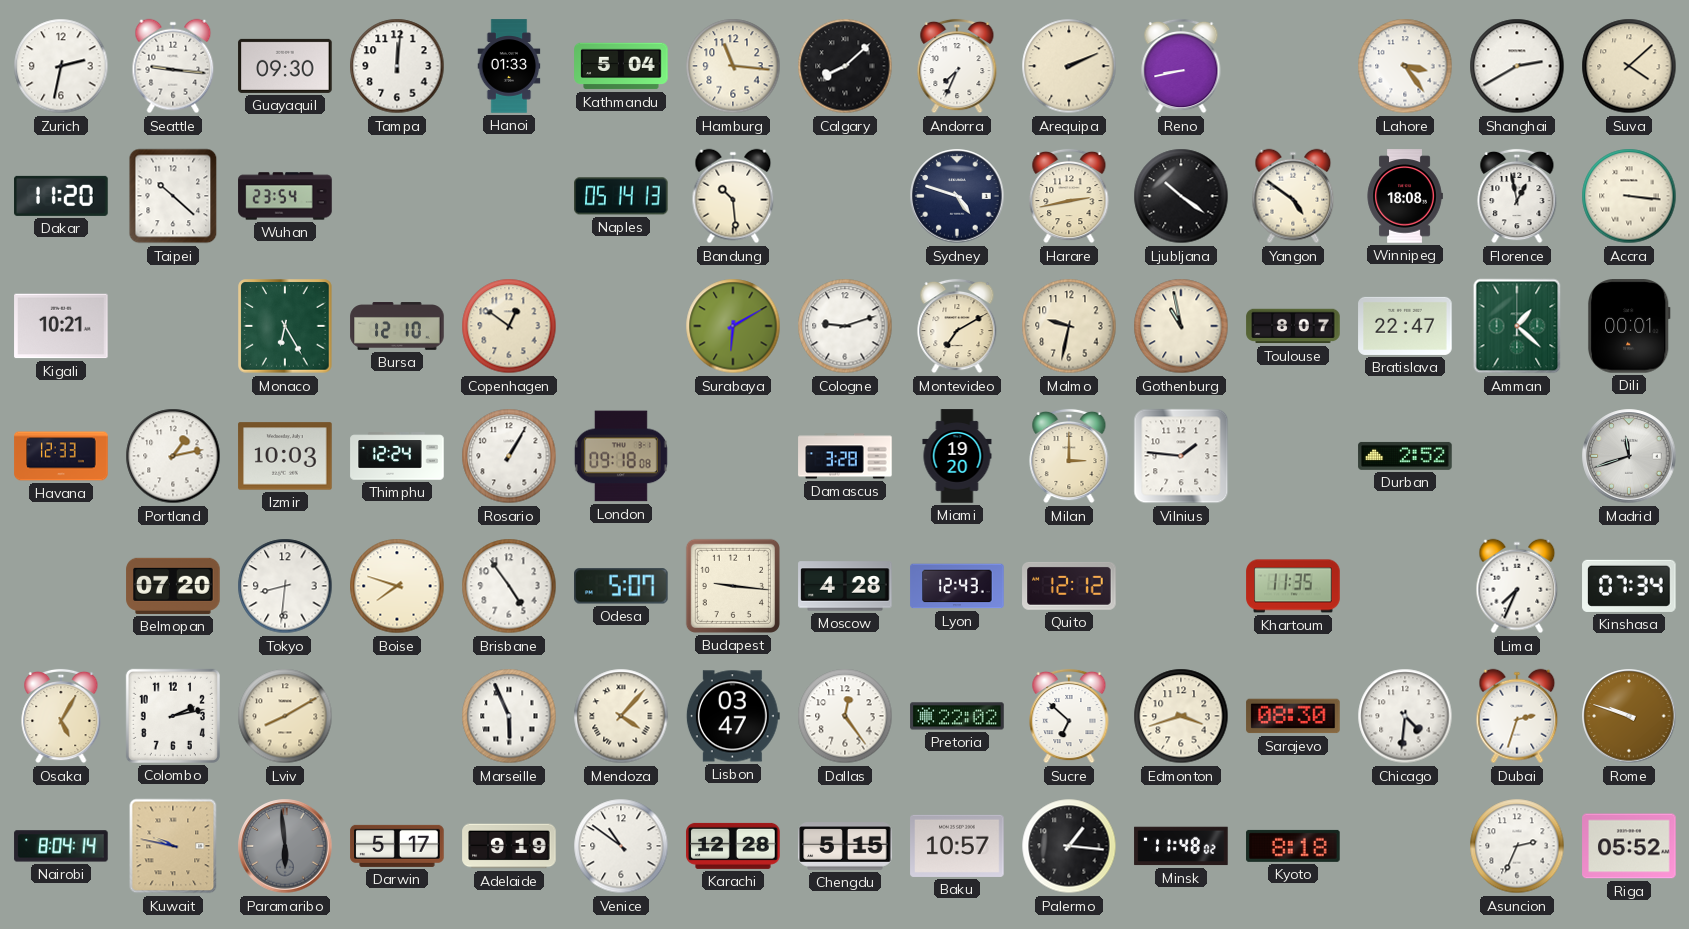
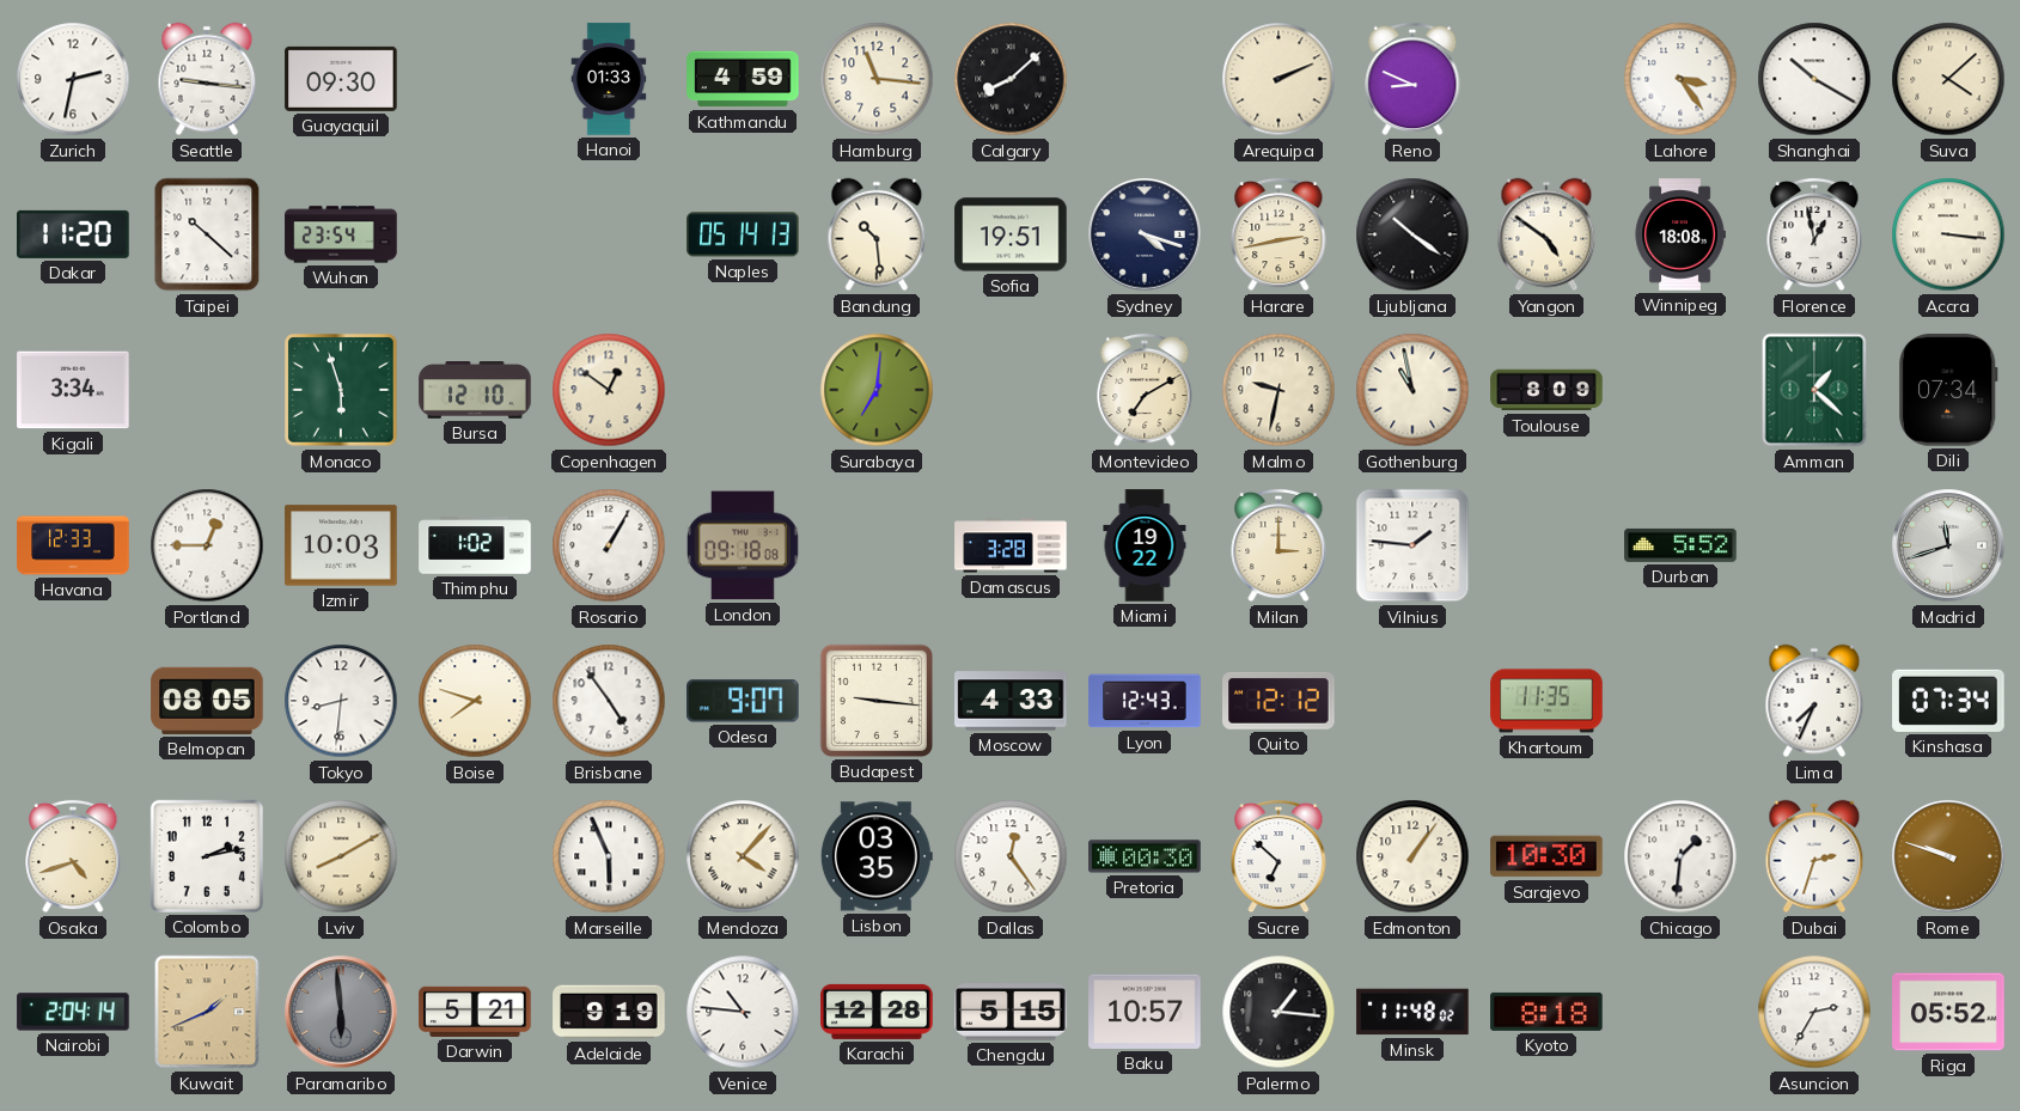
Tampa: 12:01 -> none
Kathmandu: 5:04 -> 4:59
Andorra: 7:34 -> none
Reno: 8:43 -> 8:49
Shanghai: 2:40 -> 10:20
Sofia: none -> 19:51
Sydney: 4:48 -> 4:18
Kigali: 10:21 -> 3:34
Monaco: 6:25 -> 5:57
Surabaya: 6:10 -> 7:01
Cologne: 9:12 -> none
Toulouse: 8:07 -> 8:09
Bratislava: 22:47 -> none
Dili: 00:01 -> 07:34
Portland: 1:13 -> 12:45
Thimphu: 12:24 -> 1:02
Miami: 19:20 -> 19:22
Durban: 2:52 -> 5:52
Belmopan: 07:20 -> 08:05
Odesa: 5:07 -> 9:07
Moscow: 4:28 -> 4:33
Osaka: 5:05 -> 4:42
Lisbon: 03:47 -> 03:35
Pretoria: 22:02 -> 00:30
Edmonton: 3:42 -> 1:06
Sarajevo: 08:30 -> 10:30
Chicago: 4:31 -> 1:31
Nairobi: 8:04 -> 2:04
Kuwait: 9:47 -> 1:41
Darwin: 5:17 -> 5:21
Venice: 10:51 -> 10:46
Asuncion: 2:34 -> 2:35
